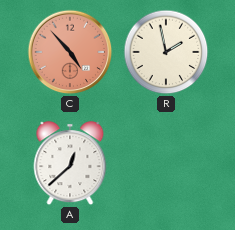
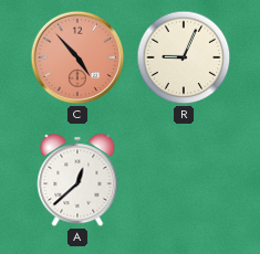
R: 1:58 -> 9:04
